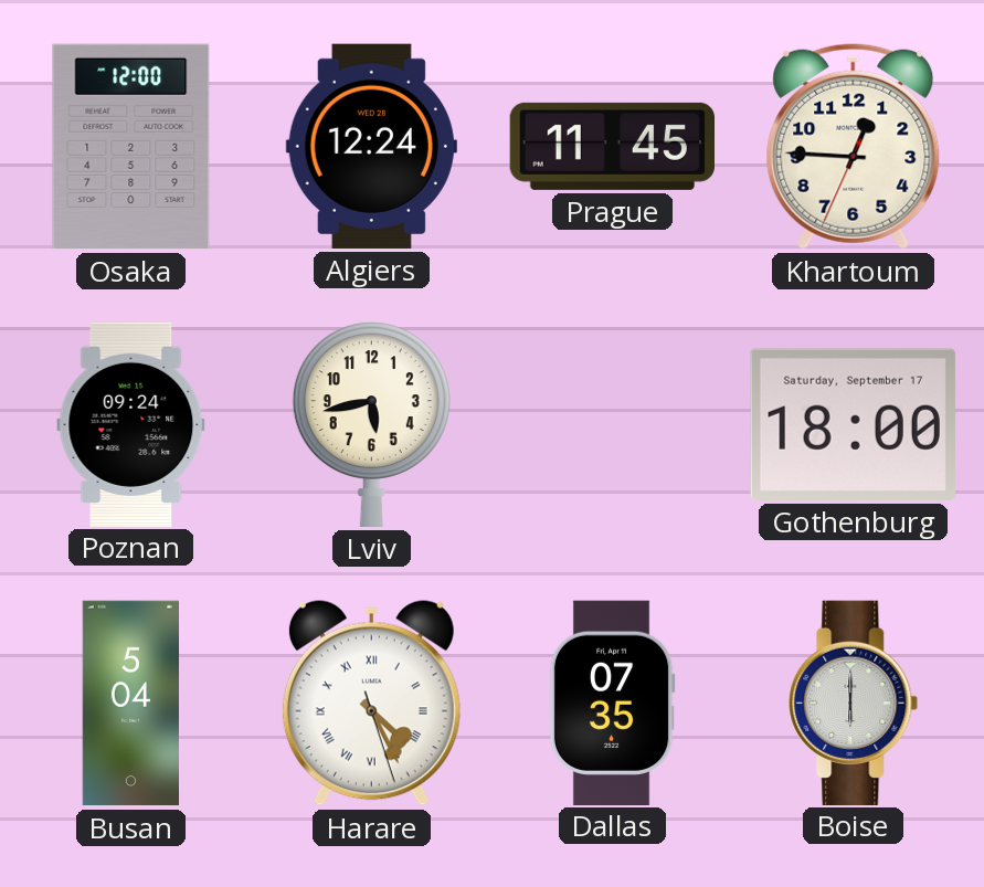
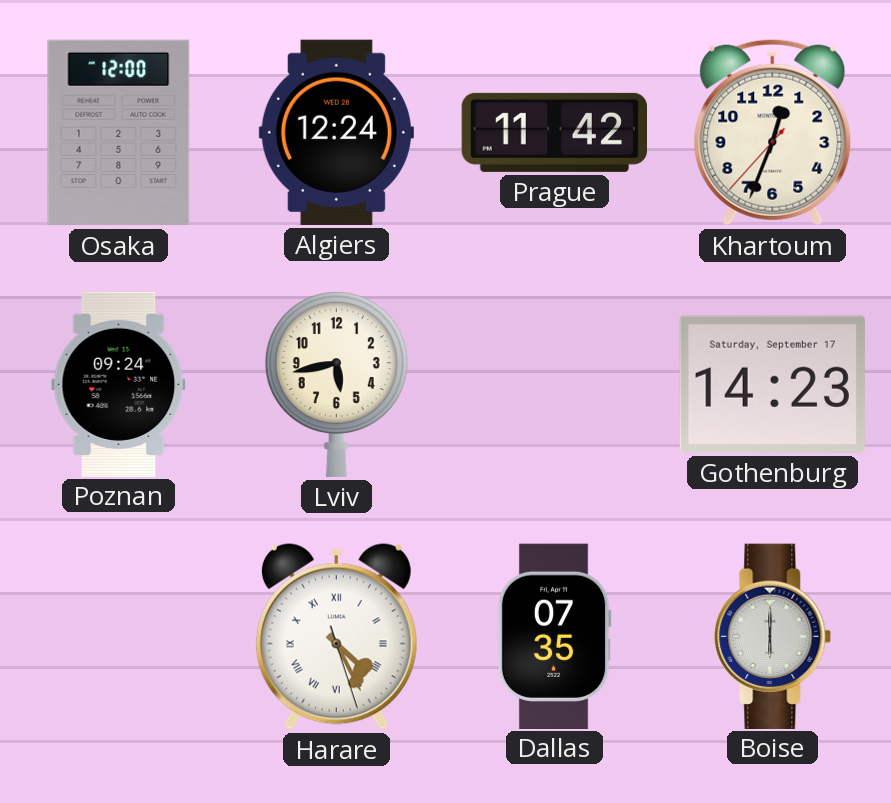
Prague: 11:45 -> 11:42
Khartoum: 12:45 -> 12:33
Gothenburg: 18:00 -> 14:23
Busan: 5:04 -> none
